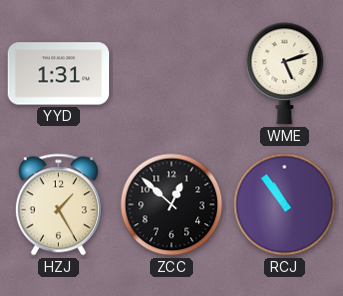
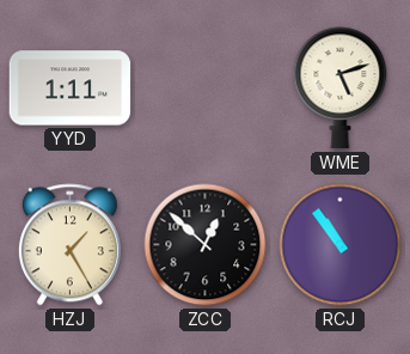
YYD: 1:31 -> 1:11
